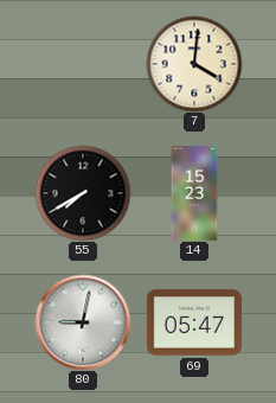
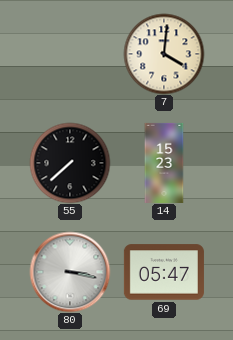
55: 7:40 -> 7:38
80: 9:02 -> 3:17
